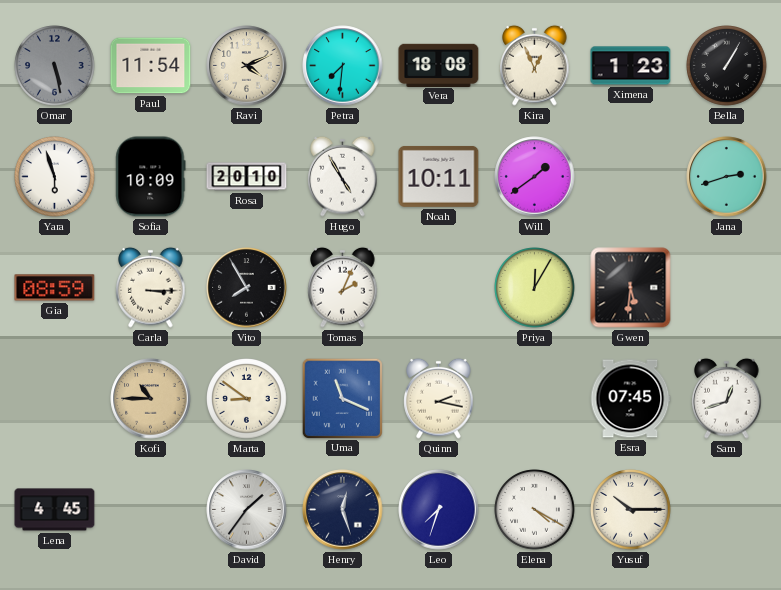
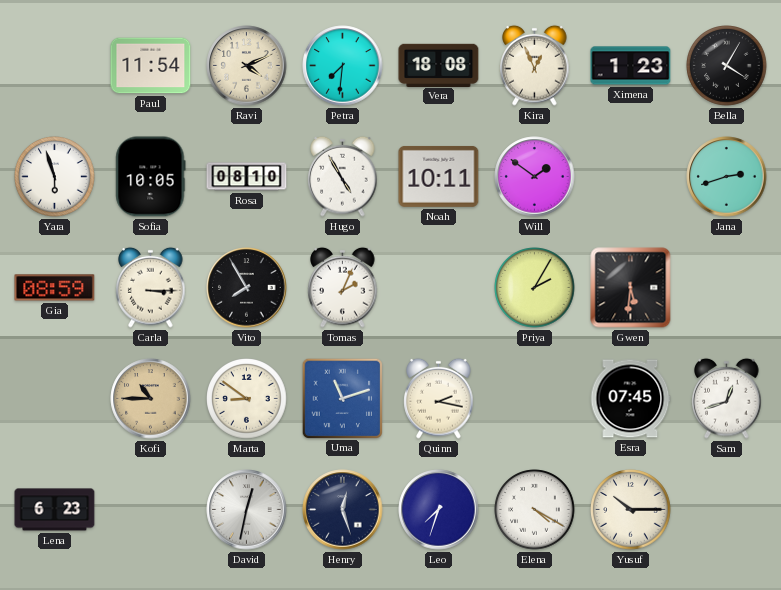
Omar: 5:28 -> none
Bella: 1:05 -> 4:05
Sofia: 10:09 -> 10:05
Rosa: 20:10 -> 08:10
Will: 1:39 -> 1:51
Priya: 12:05 -> 2:05
Uma: 11:19 -> 11:12
Lena: 4:45 -> 6:23
David: 1:36 -> 12:32
